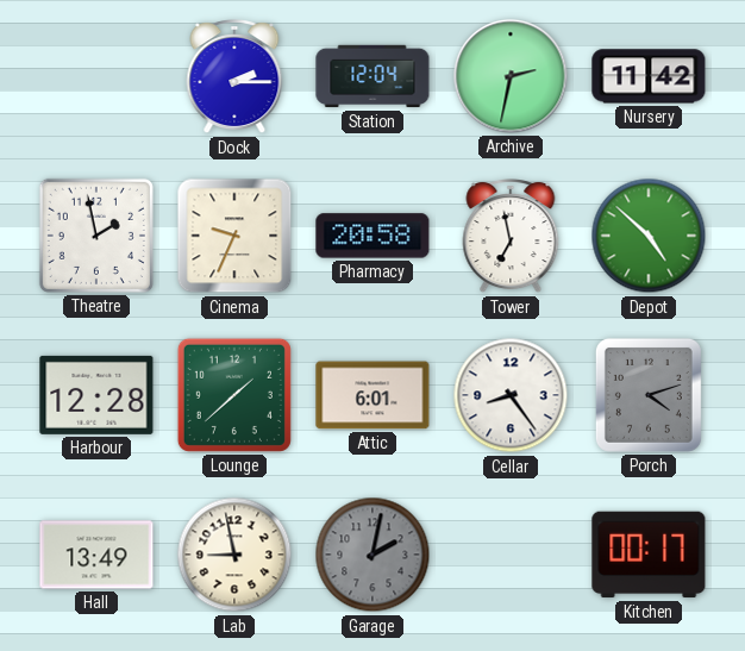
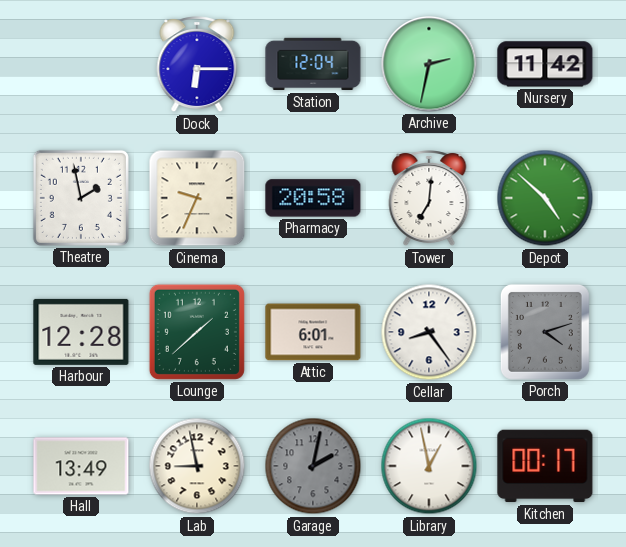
Dock: 2:15 -> 6:15
Tower: 6:58 -> 7:01
Library: none -> 12:58
